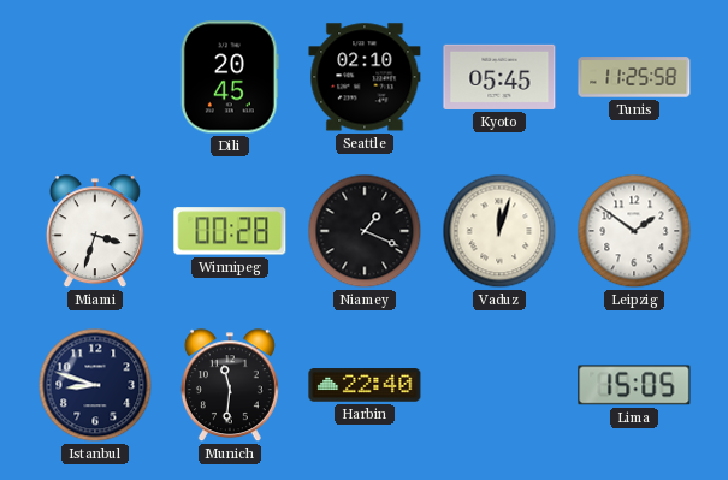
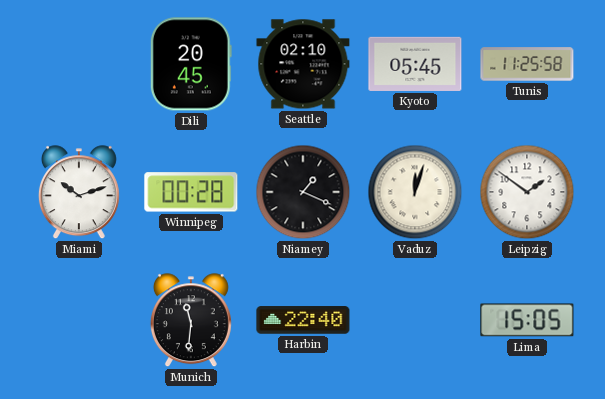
Miami: 3:33 -> 10:12
Istanbul: 8:48 -> none
